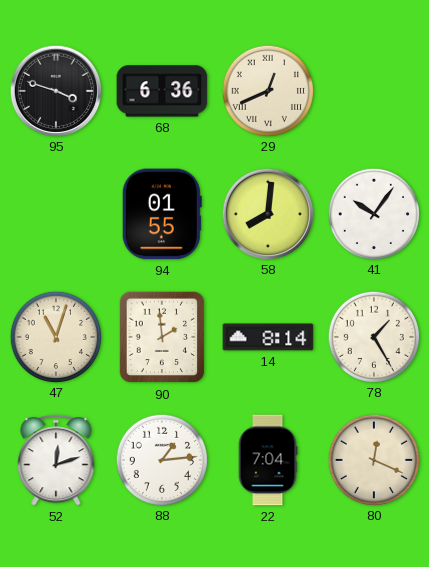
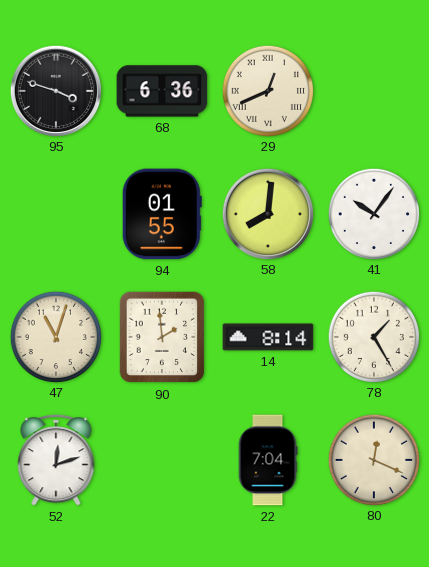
88: 1:14 -> none
